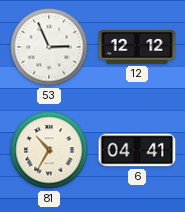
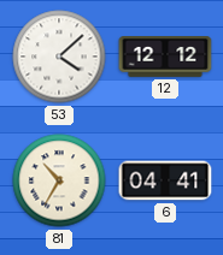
53: 2:56 -> 4:08
